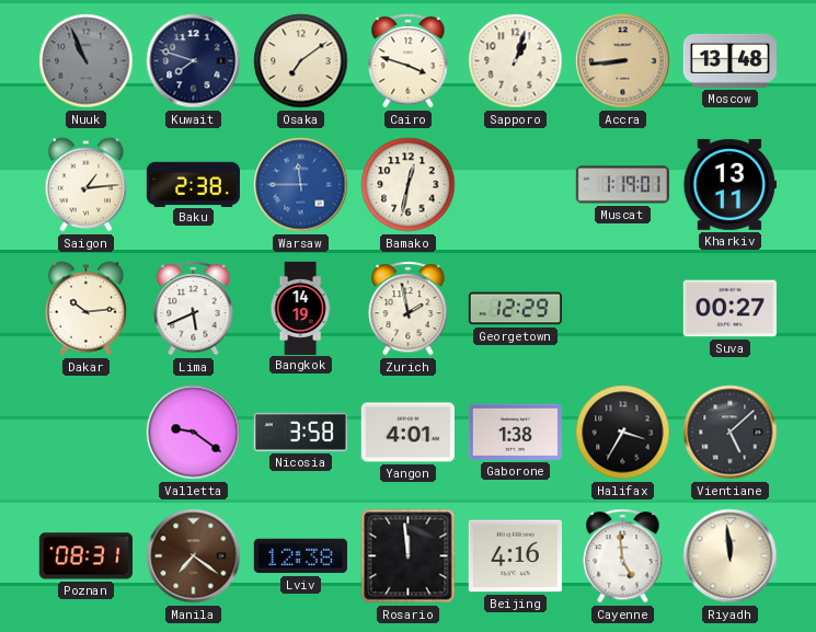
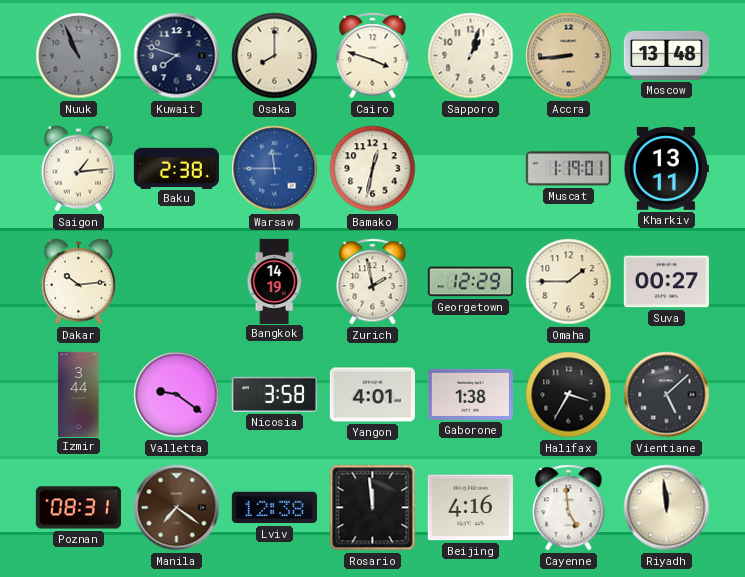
Osaka: 7:09 -> 8:00
Lima: 5:41 -> none
Omaha: none -> 1:45
Izmir: none -> 3:44
